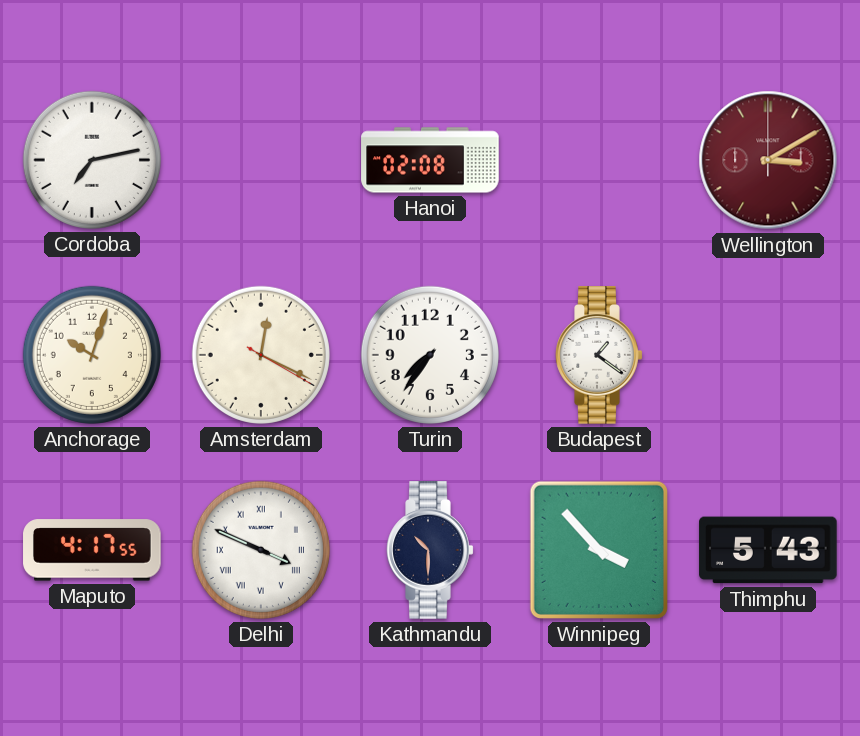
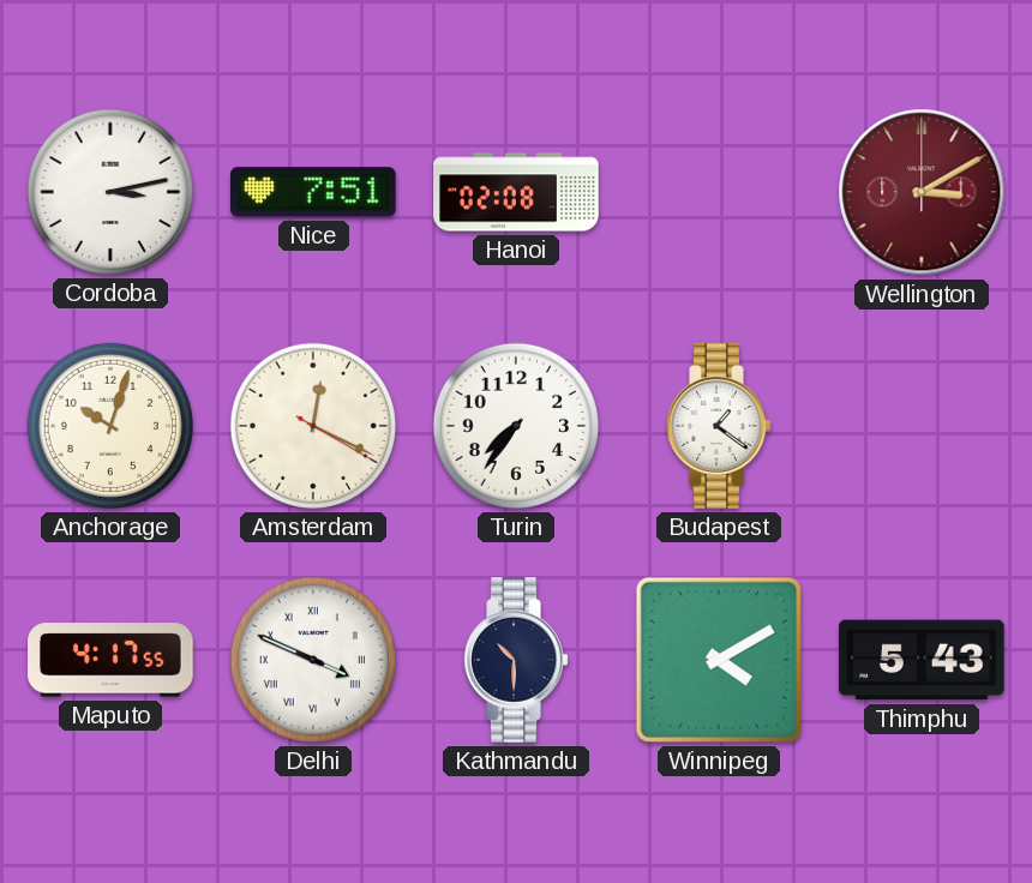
Cordoba: 7:13 -> 3:13
Nice: none -> 7:51
Winnipeg: 3:53 -> 4:10
